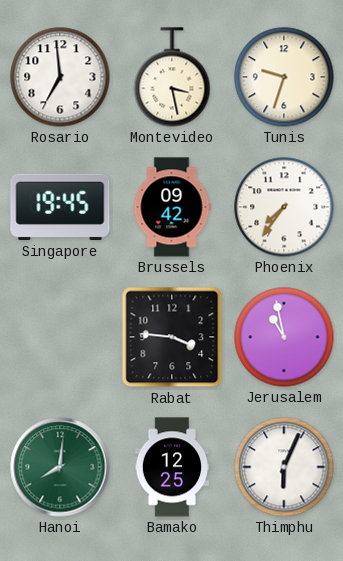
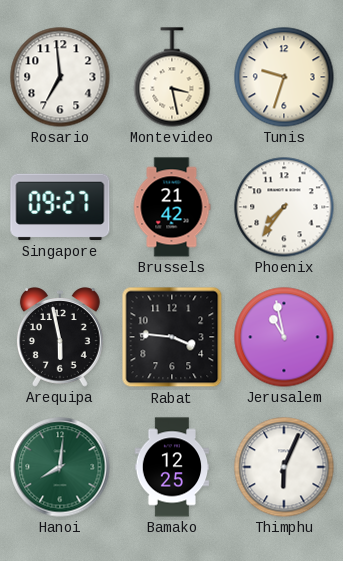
Singapore: 19:45 -> 09:27
Brussels: 09:42 -> 21:42
Arequipa: none -> 5:58
